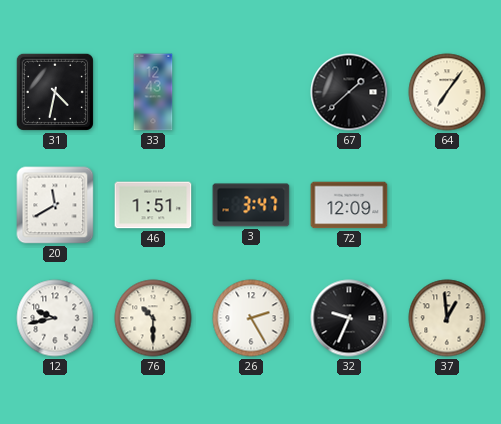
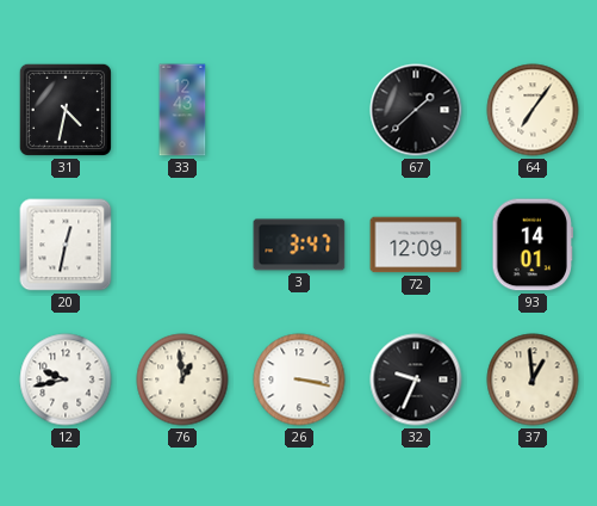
20: 11:40 -> 12:32
46: 1:51 -> none
93: none -> 14:01
76: 10:30 -> 12:59
26: 2:25 -> 3:17
